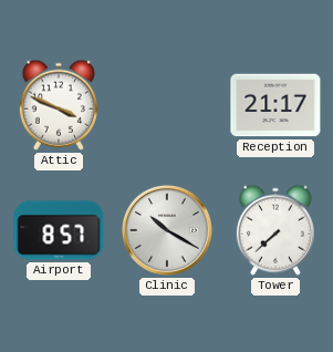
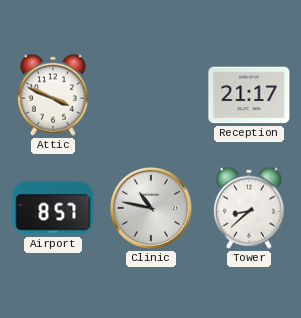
Clinic: 10:20 -> 10:47
Tower: 7:38 -> 8:38
